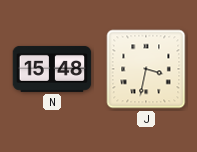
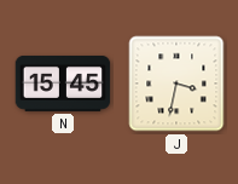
N: 15:48 -> 15:45
